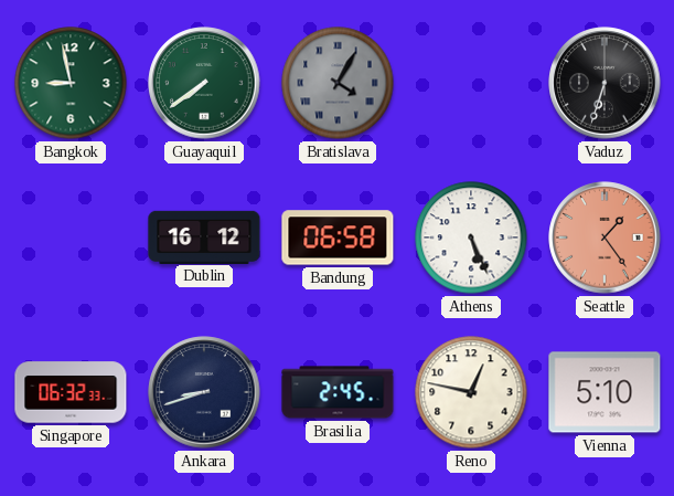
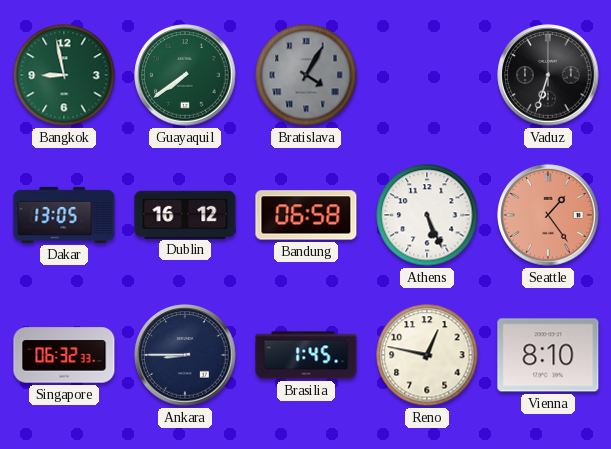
Dakar: none -> 13:05
Ankara: 8:42 -> 8:45
Brasilia: 2:45 -> 1:45
Vienna: 5:10 -> 8:10
